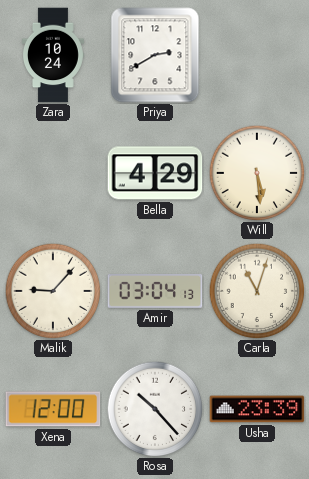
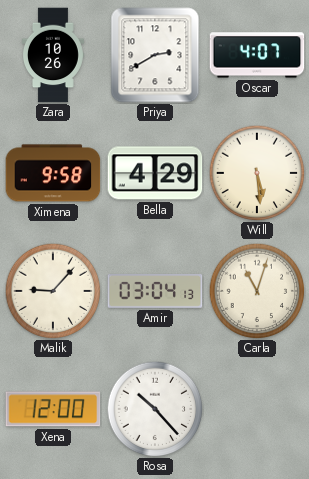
Zara: 10:24 -> 10:26
Oscar: none -> 4:07
Ximena: none -> 9:58
Usha: 23:39 -> none
